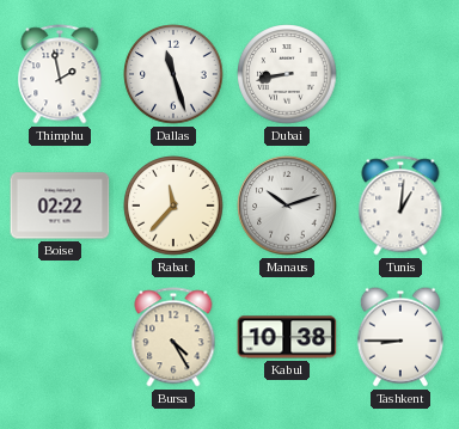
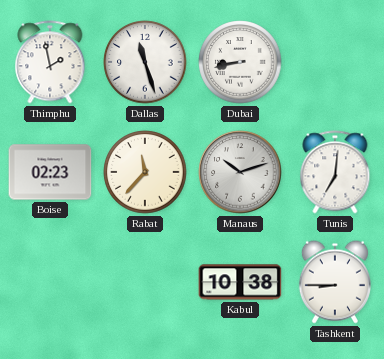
Boise: 02:22 -> 02:23
Tunis: 1:01 -> 7:01
Bursa: 4:25 -> none
